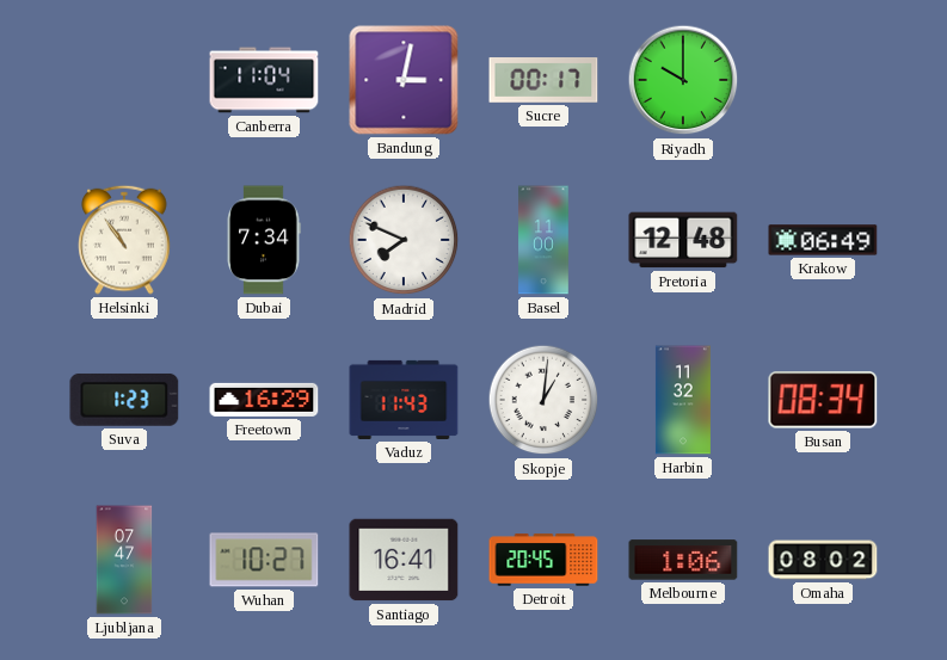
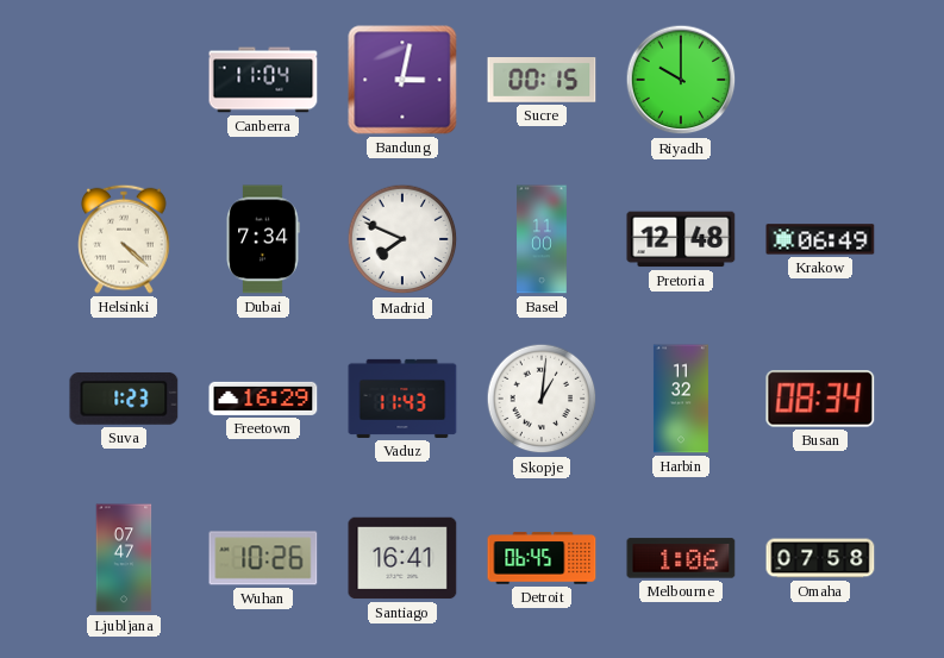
Sucre: 00:17 -> 00:15
Helsinki: 10:54 -> 4:22
Wuhan: 10:27 -> 10:26
Detroit: 20:45 -> 06:45
Omaha: 08:02 -> 07:58
